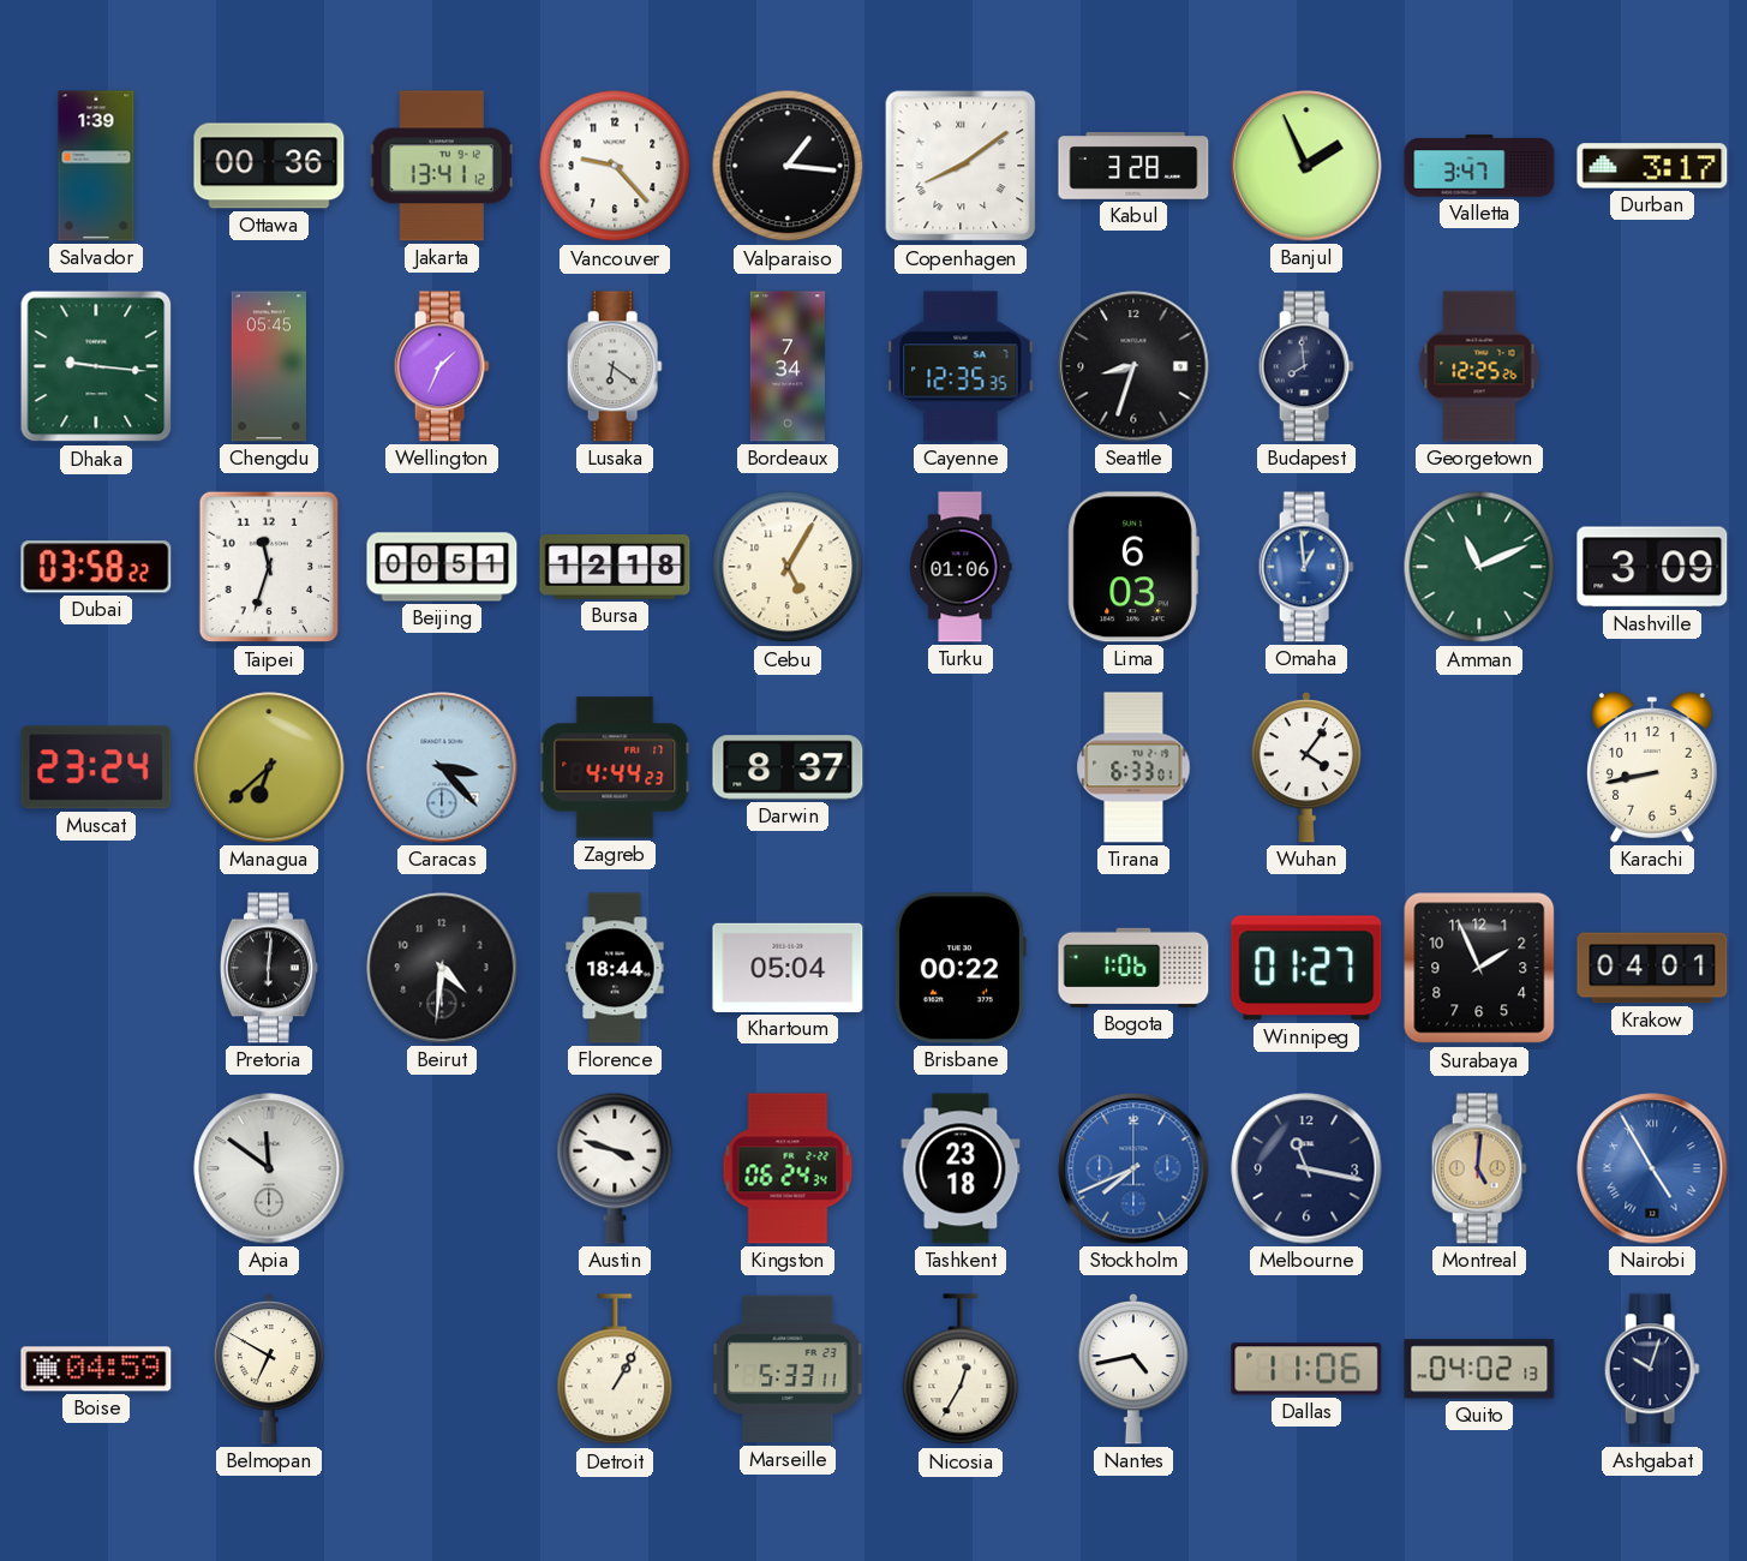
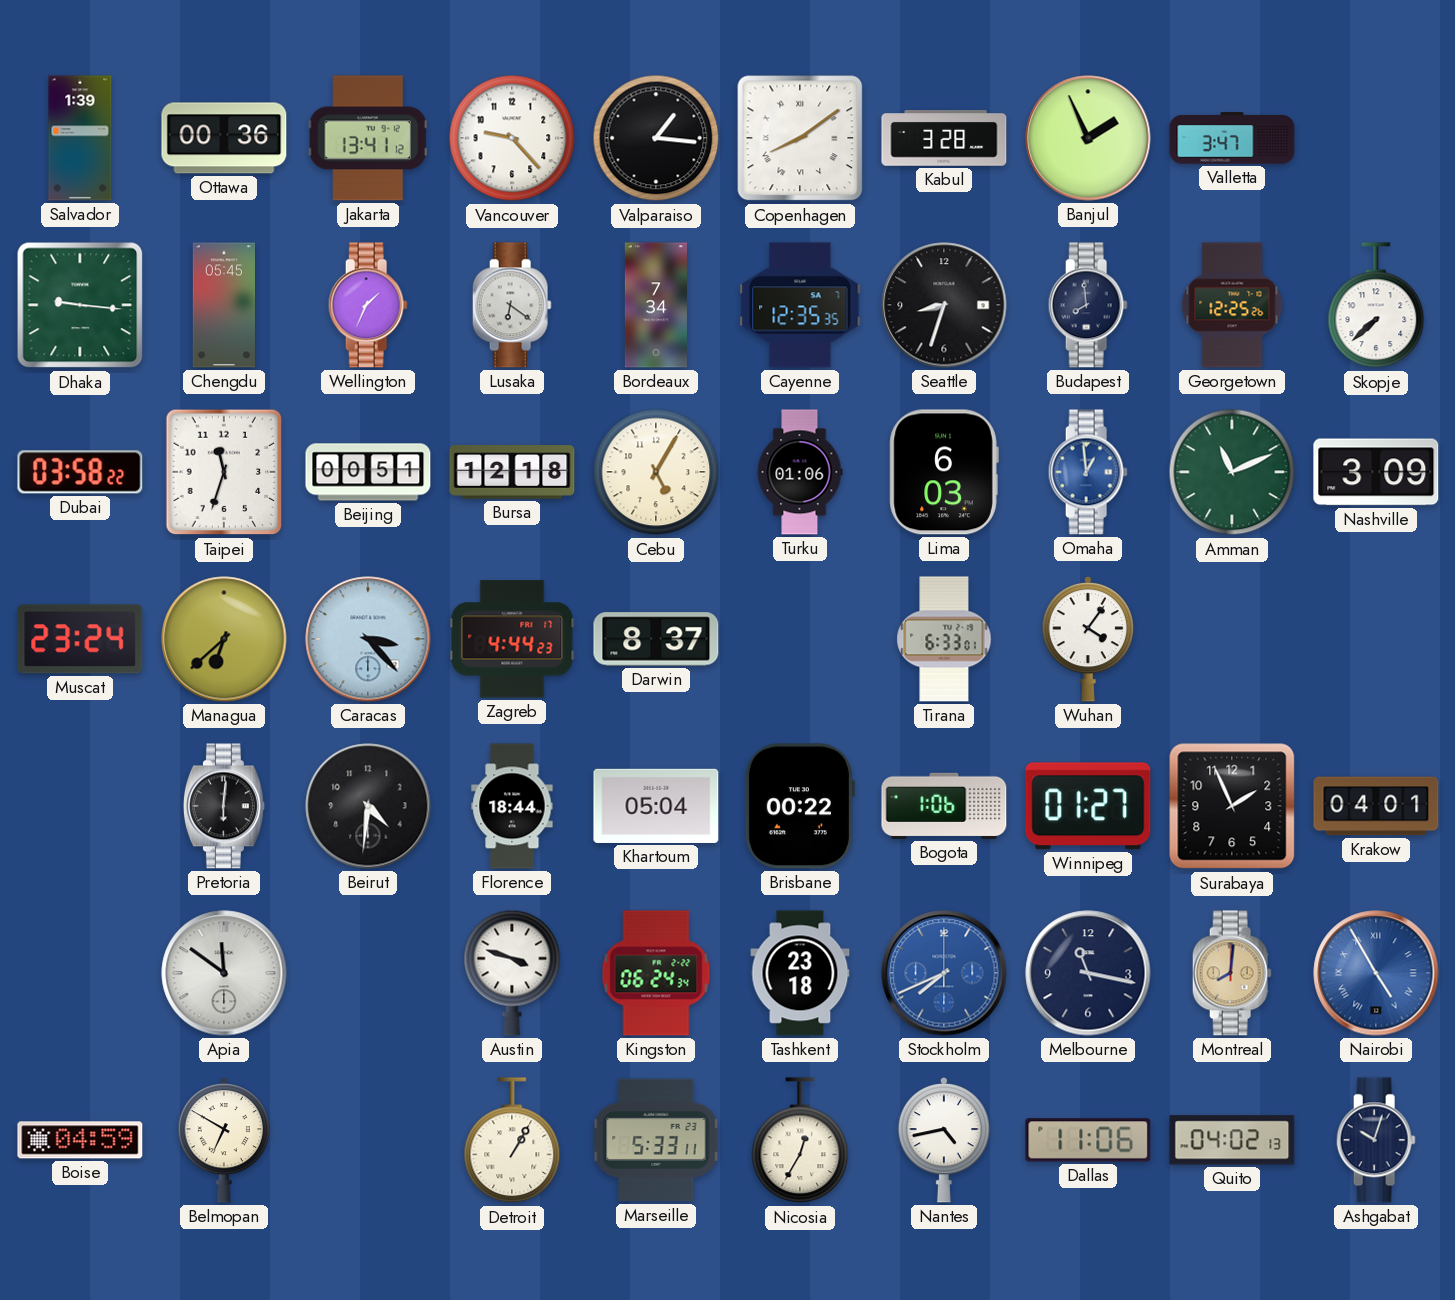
Durban: 3:17 -> none
Skopje: none -> 7:38
Karachi: 8:43 -> none
Montreal: 5:01 -> 8:01
